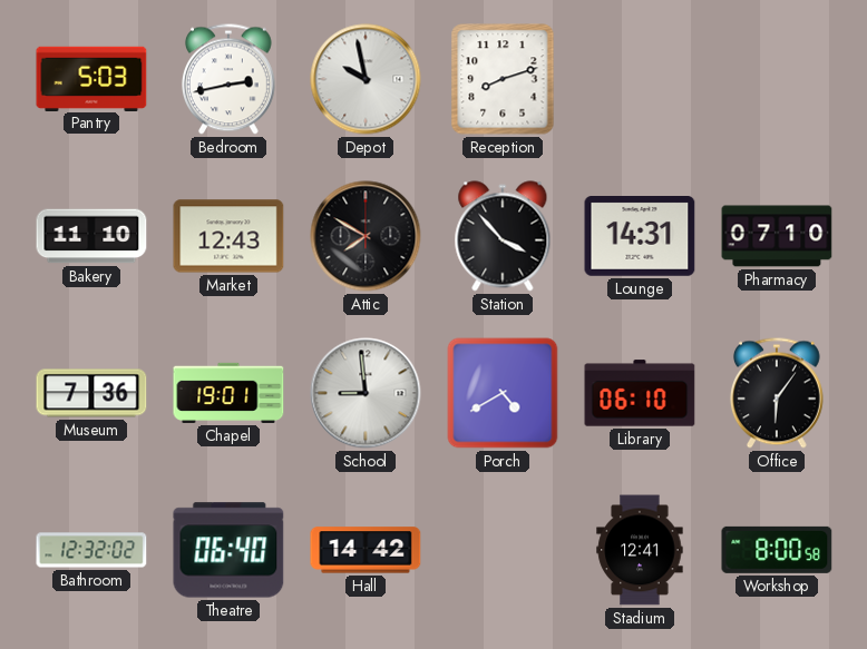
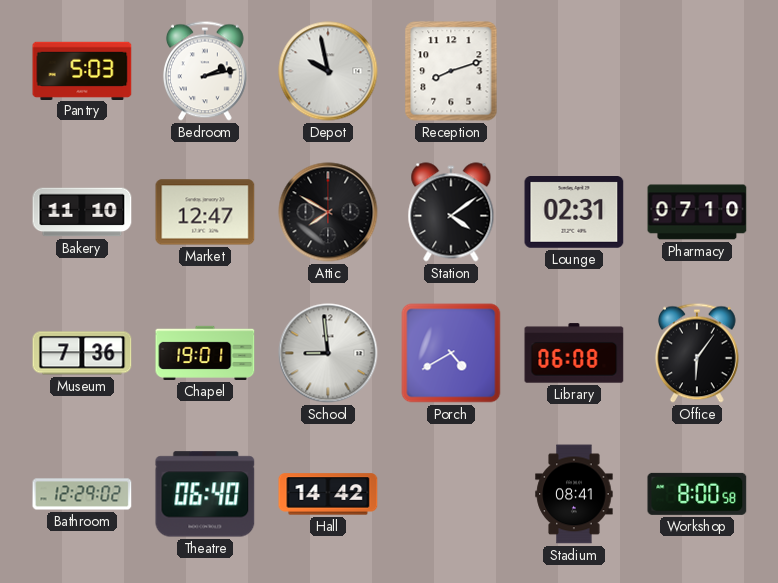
Bedroom: 2:43 -> 2:13
Market: 12:43 -> 12:47
Station: 3:53 -> 4:09
Lounge: 14:31 -> 02:31
Library: 06:10 -> 06:08
Bathroom: 12:32 -> 12:29
Stadium: 12:41 -> 08:41
